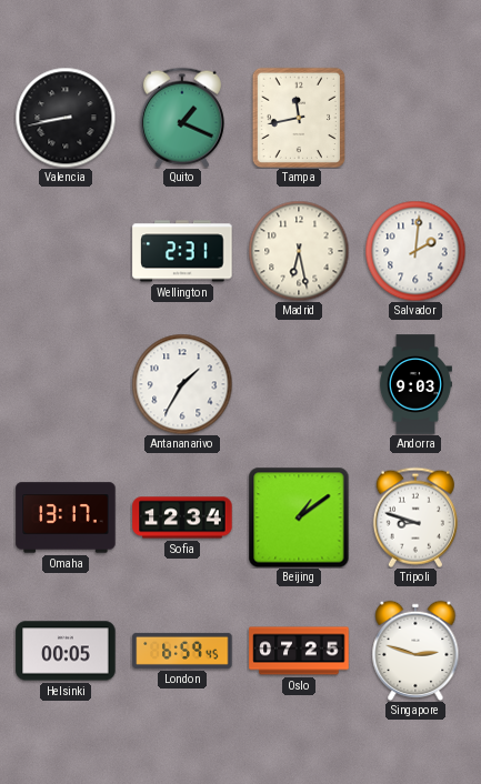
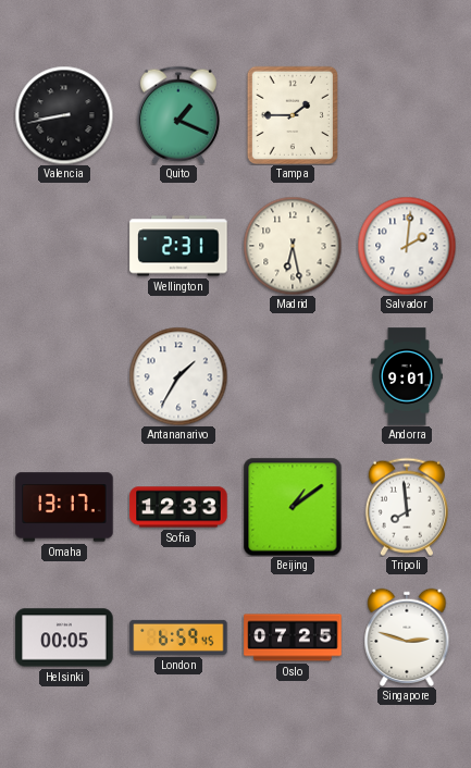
Tampa: 11:43 -> 1:45
Andorra: 9:03 -> 9:01
Sofia: 12:34 -> 12:33
Tripoli: 8:48 -> 7:59
